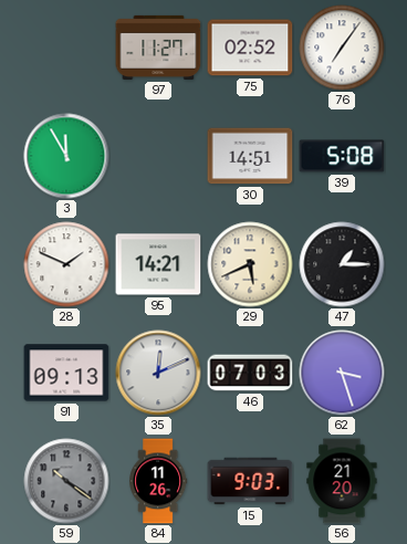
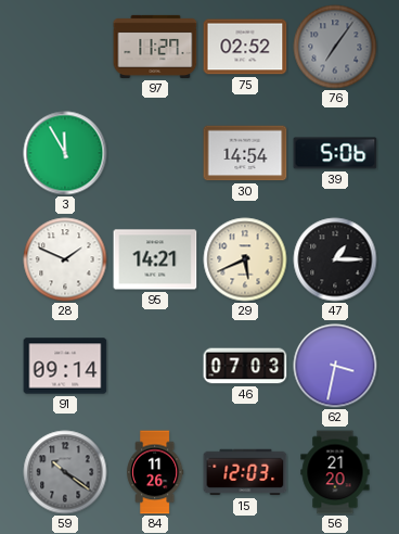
76 dial: white -> grey
30: 14:51 -> 14:54
39: 5:08 -> 5:06
91: 09:13 -> 09:14
35: 12:11 -> none
62: 3:27 -> 3:32
15: 9:03 -> 12:03
